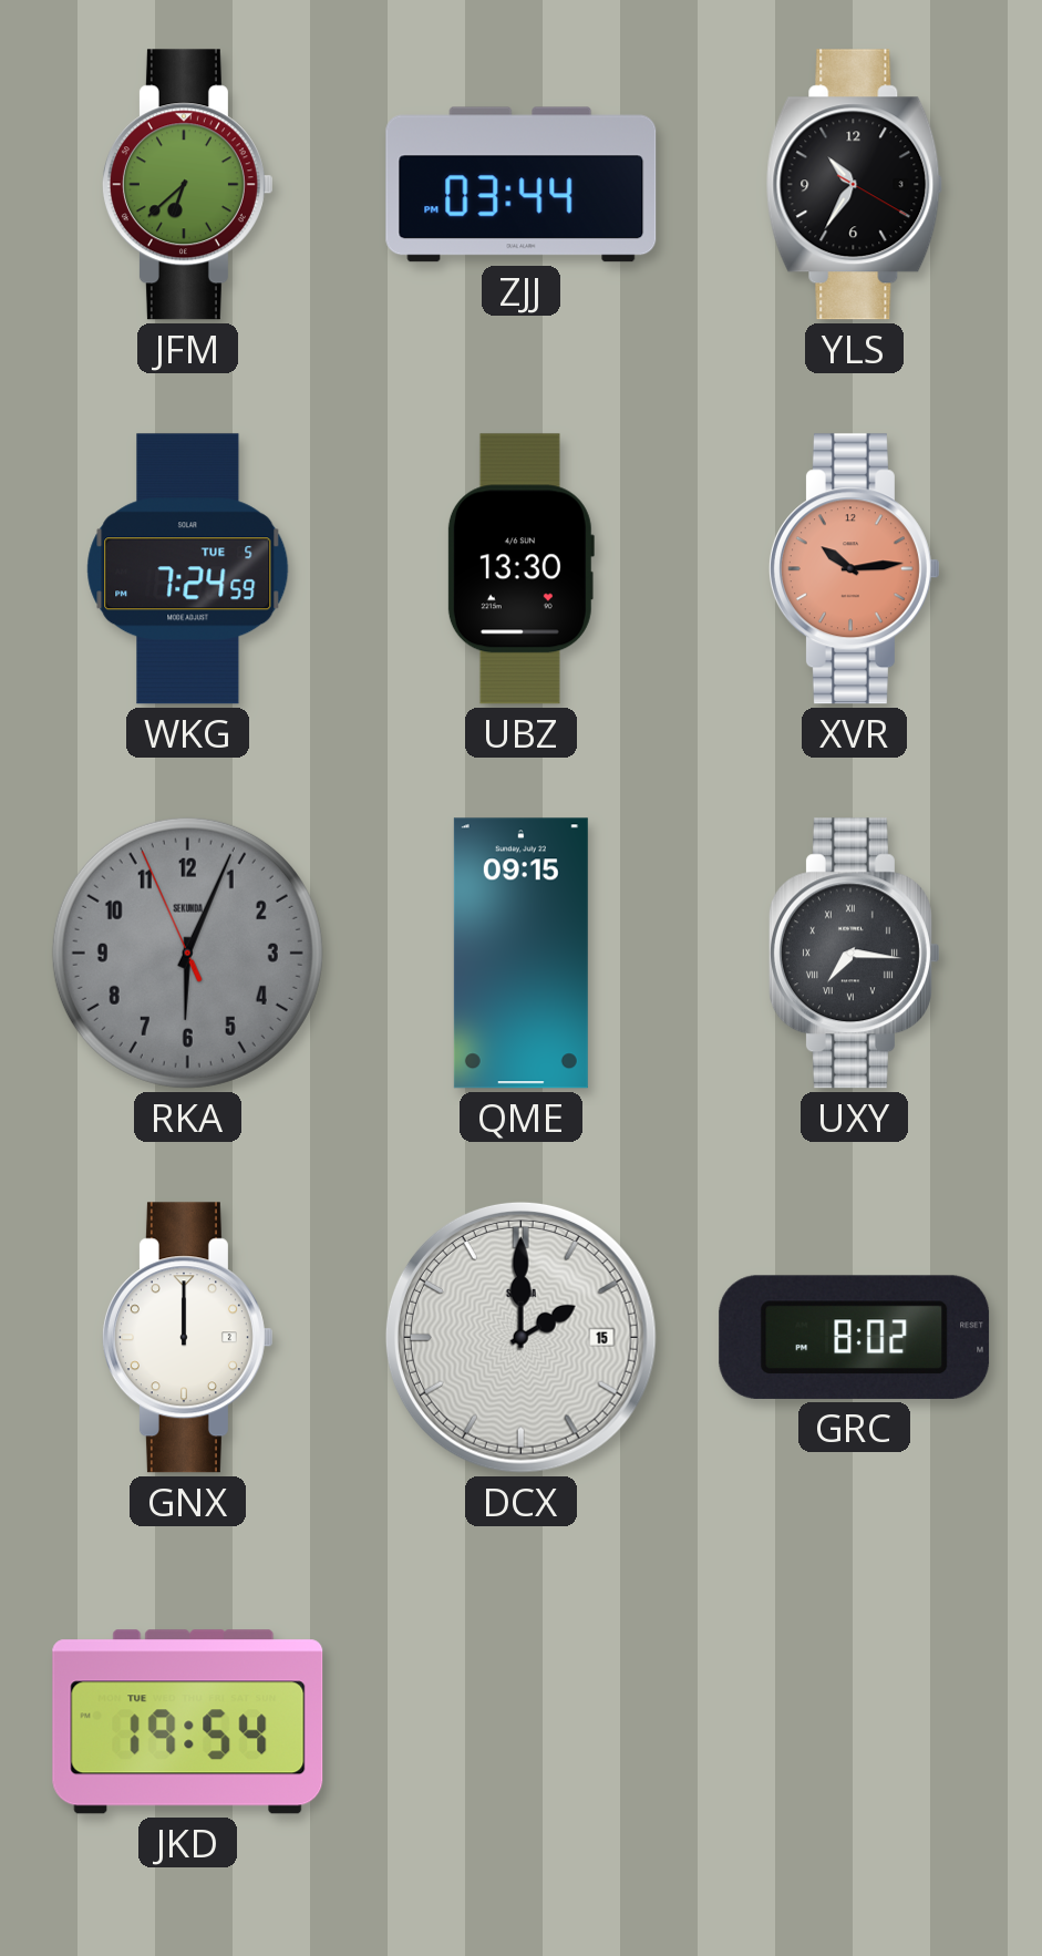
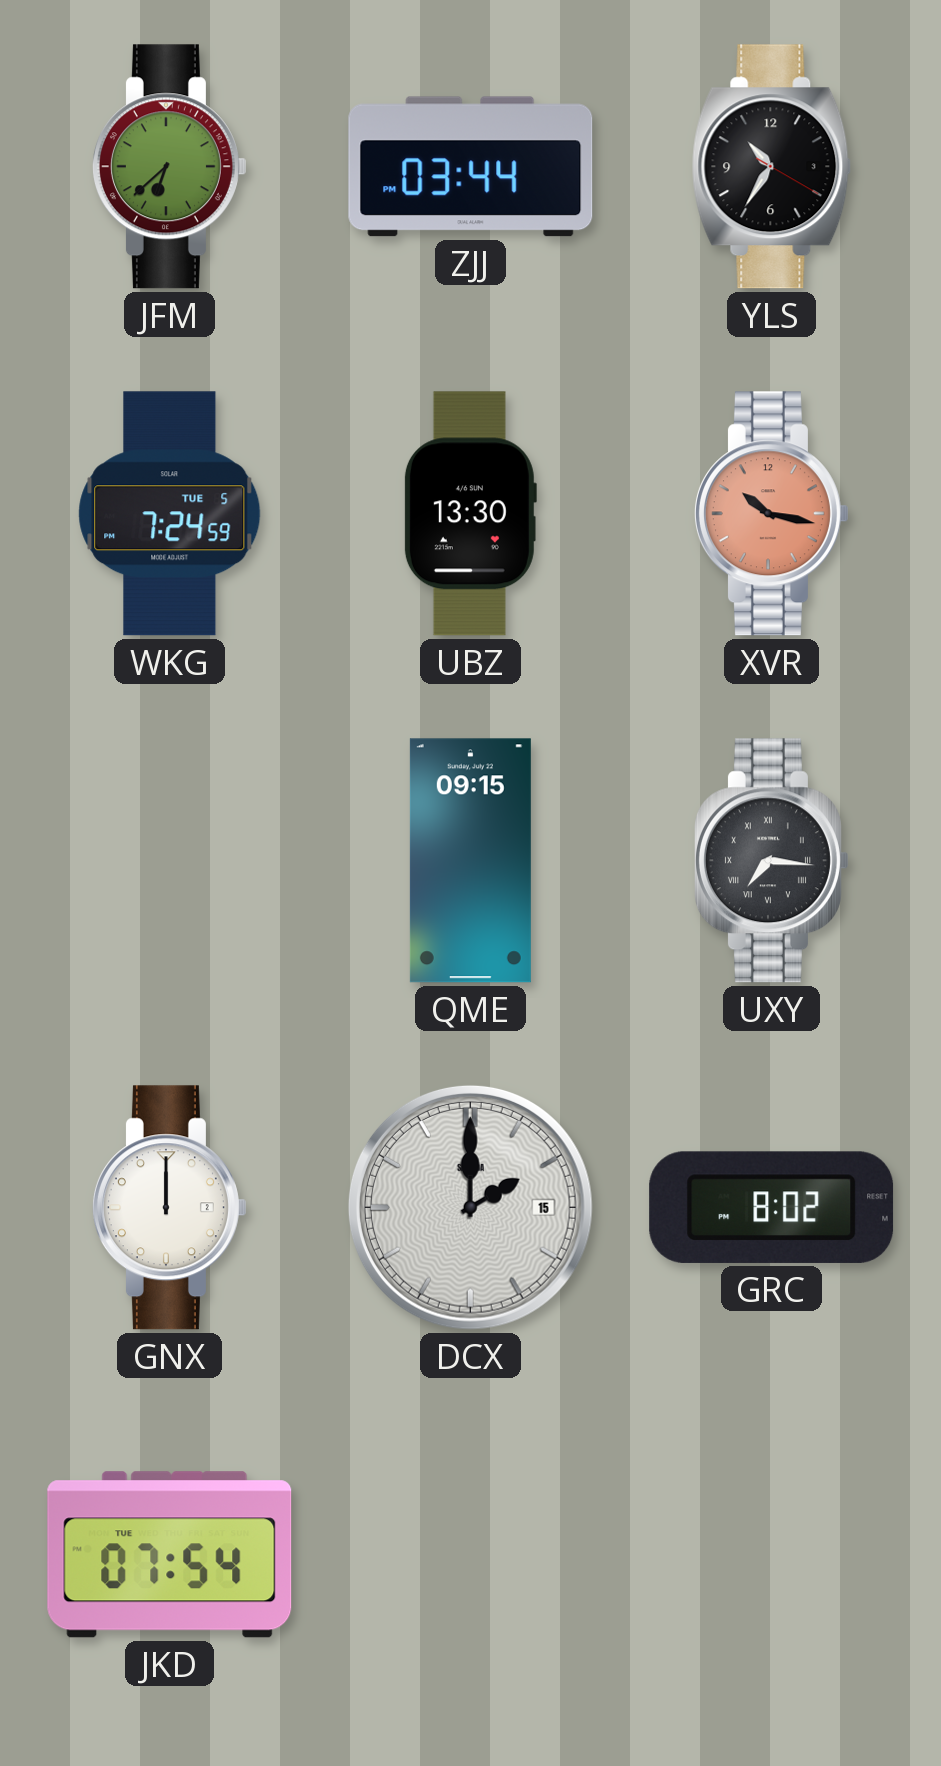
XVR: 10:14 -> 10:17
RKA: 6:03 -> none
JKD: 19:54 -> 07:54
